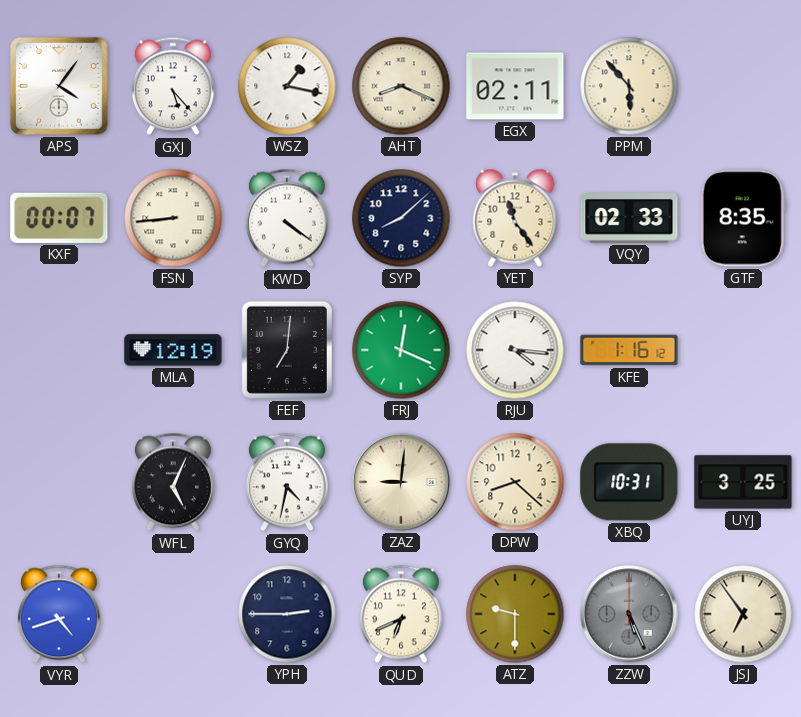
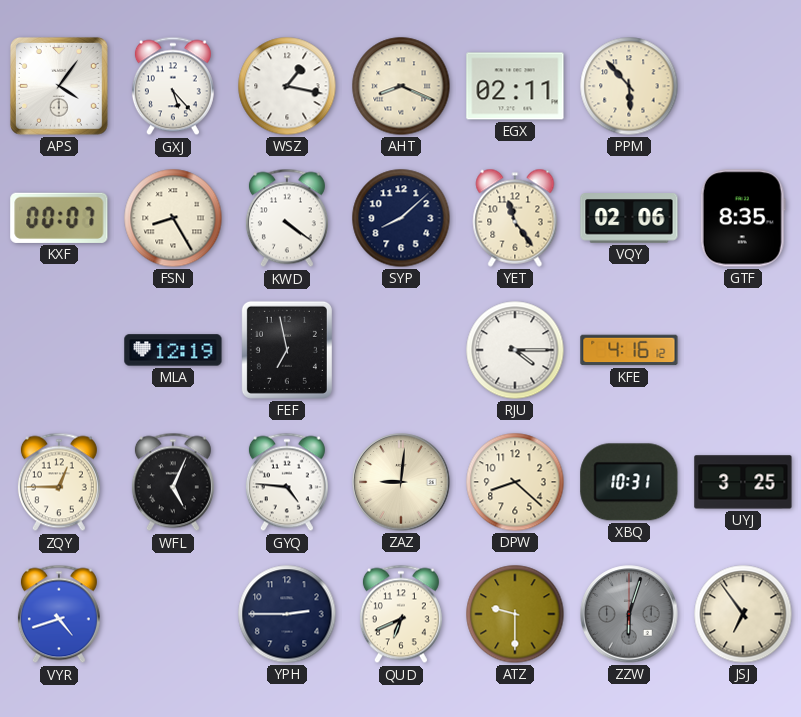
FSN: 8:44 -> 8:25
VQY: 02:33 -> 02:06
FEF: 7:01 -> 6:58
FRJ: 12:19 -> none
RJU: 4:16 -> 4:15
KFE: 1:16 -> 4:16
ZQY: none -> 12:45
GYQ: 4:32 -> 4:46
ZZW: 5:26 -> 6:03
